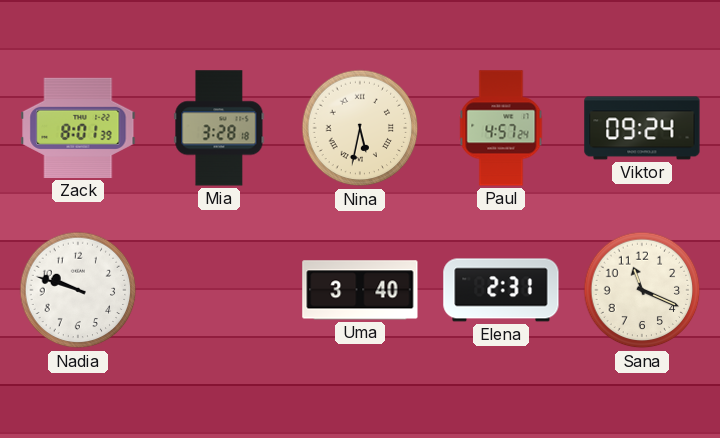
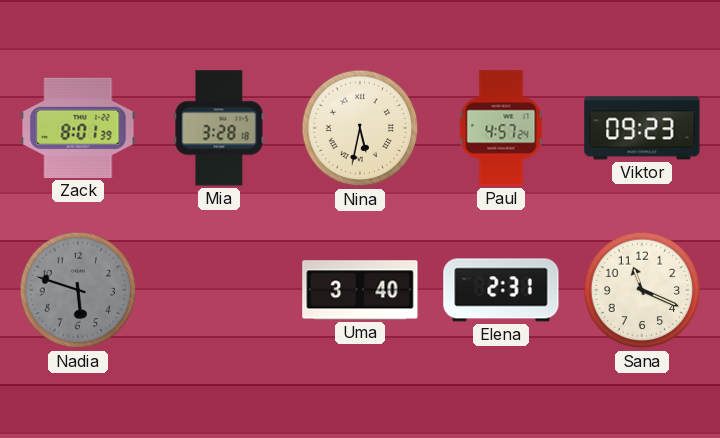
Viktor: 09:24 -> 09:23
Nadia: 9:48 -> 5:48
Nadia dial: white -> grey
